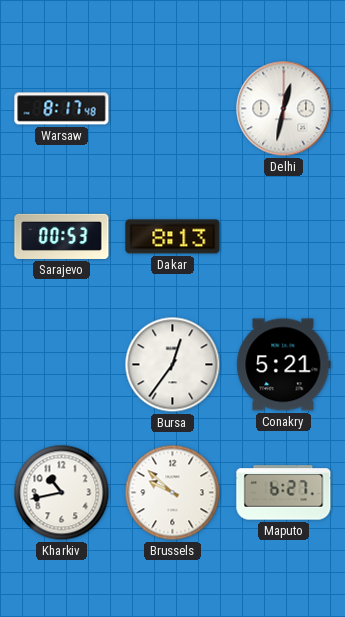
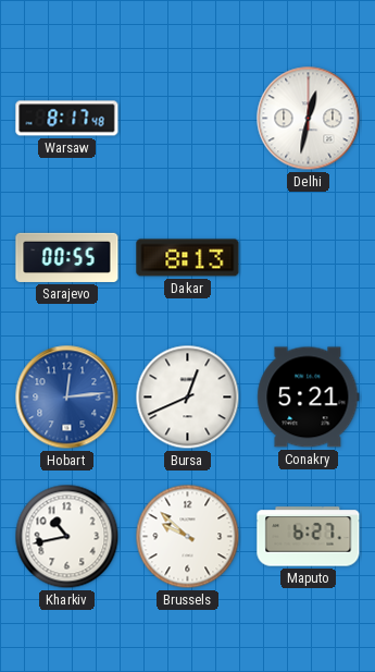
Sarajevo: 00:53 -> 00:55
Hobart: none -> 12:14
Bursa: 12:36 -> 12:41
